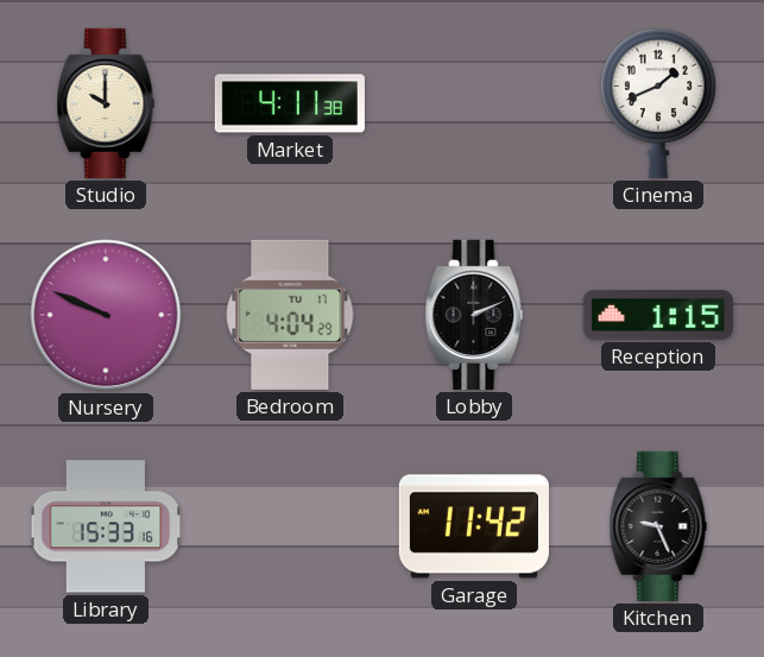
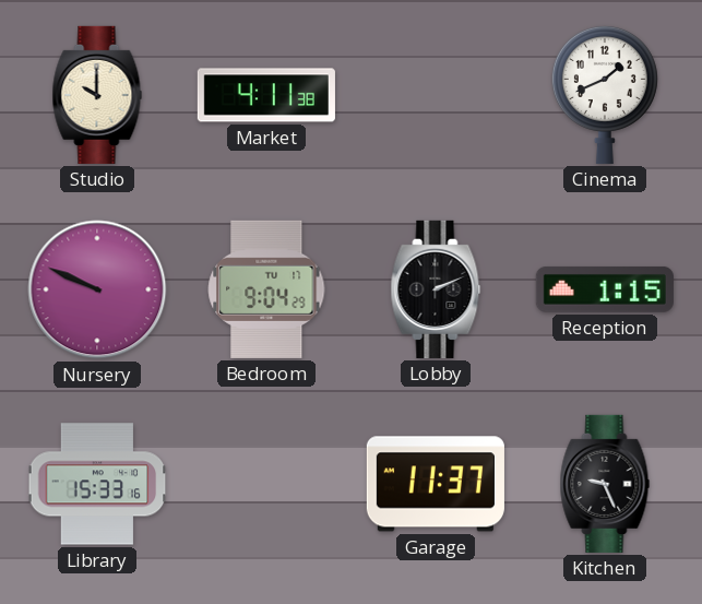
Bedroom: 4:04 -> 9:04
Garage: 11:42 -> 11:37
